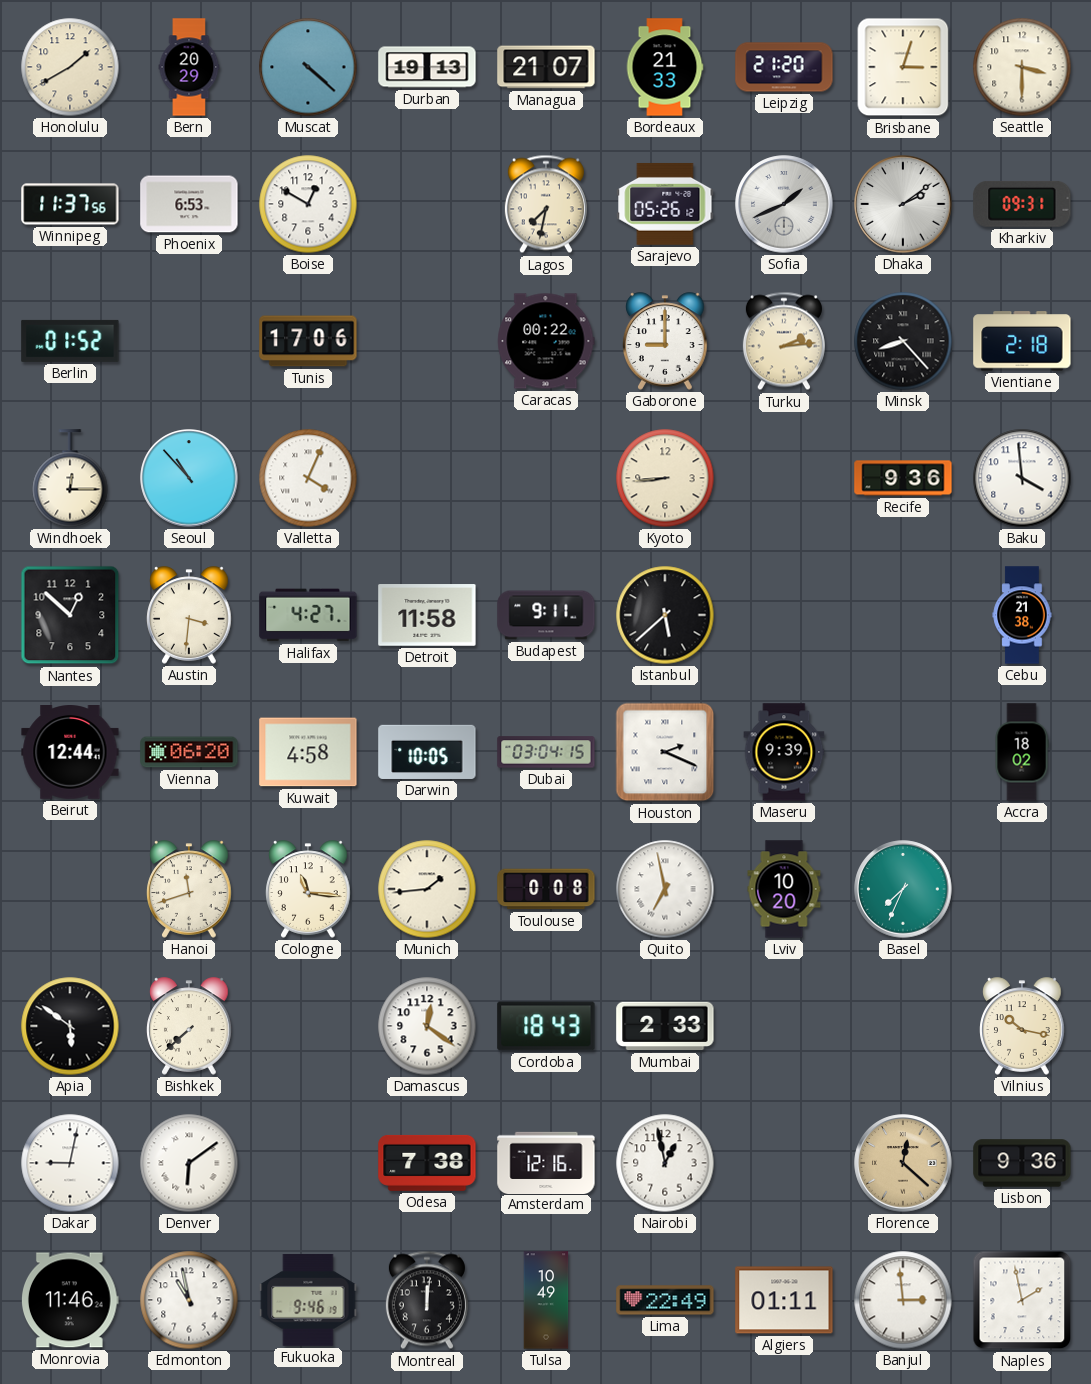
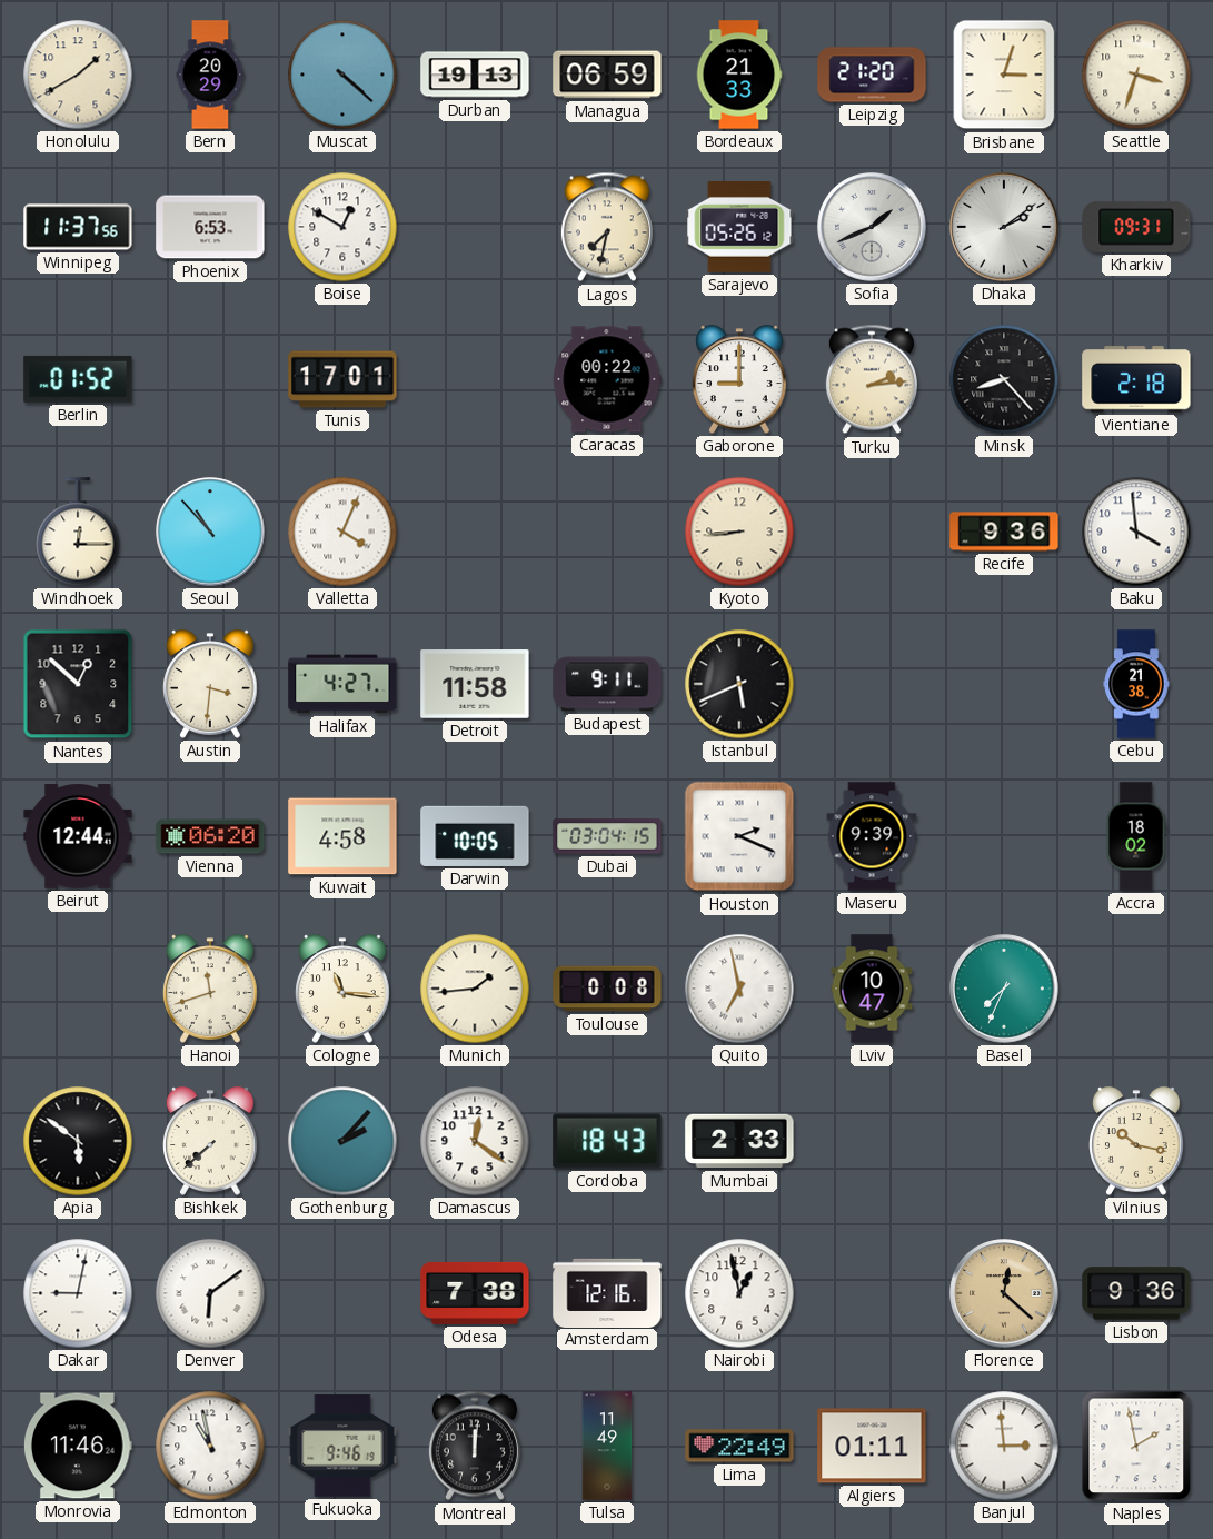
Managua: 21:07 -> 06:59
Seattle: 3:30 -> 3:33
Tunis: 17:06 -> 17:01
Istanbul: 5:38 -> 5:41
Lviv: 10:20 -> 10:47
Gothenburg: none -> 2:07
Tulsa: 10:49 -> 11:49
